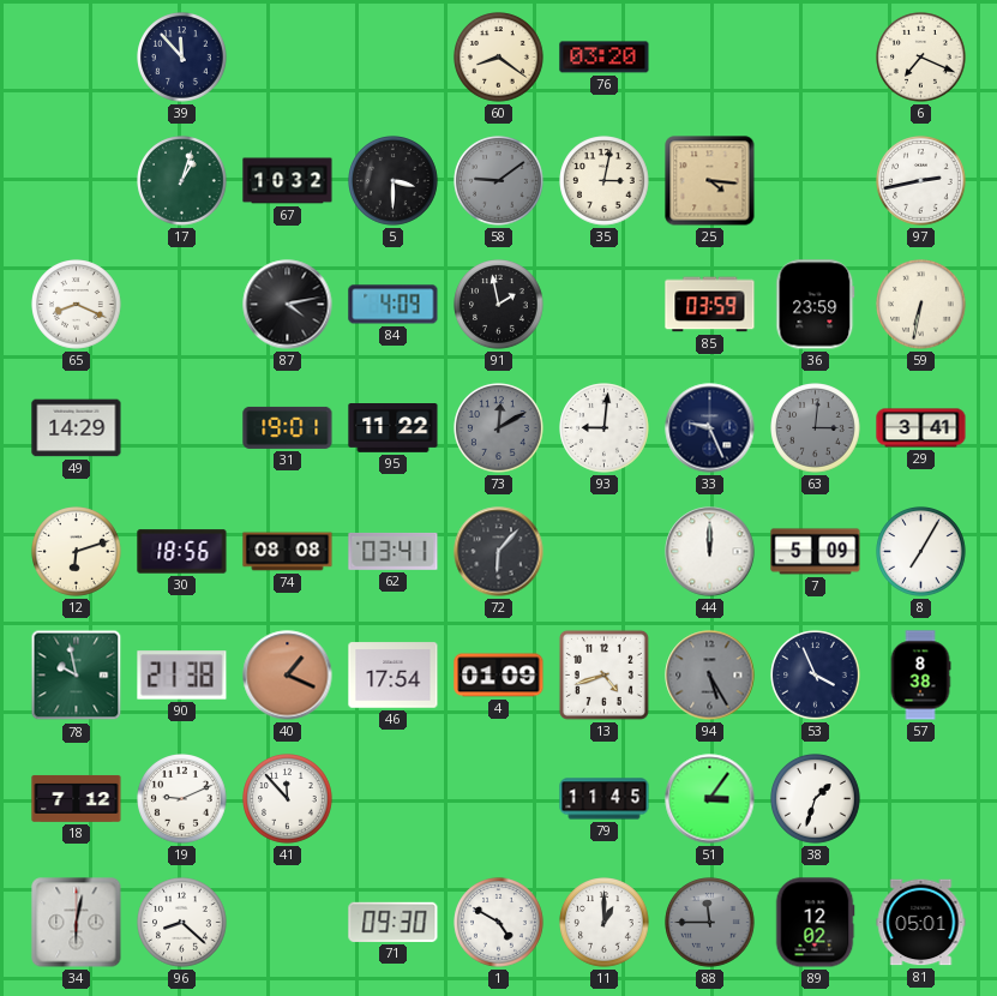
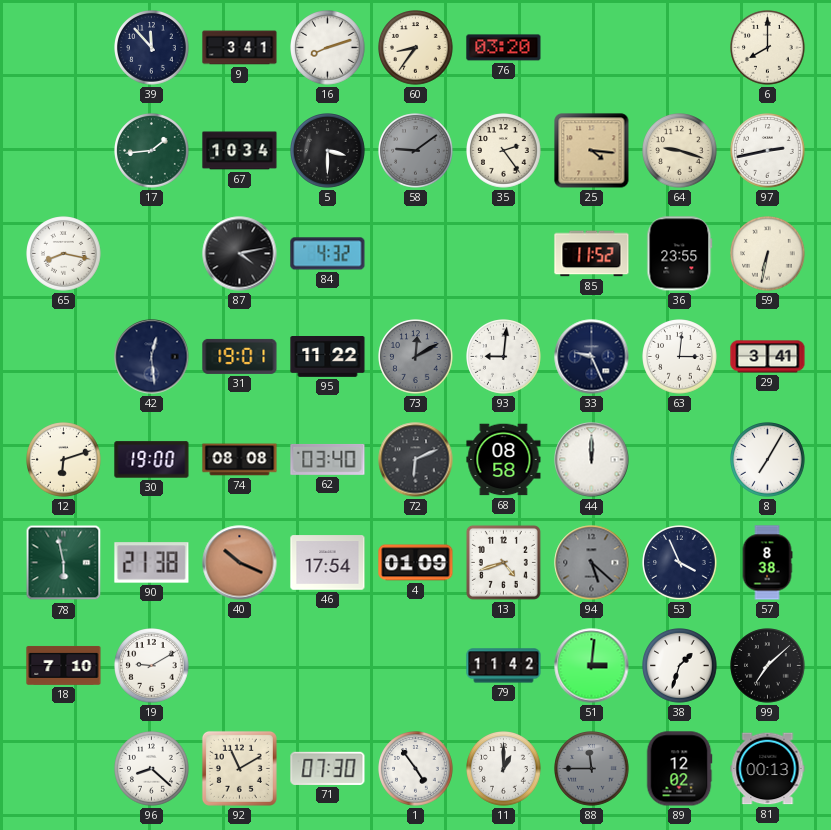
9: none -> 3:41
16: none -> 8:12
60: 8:21 -> 8:36
6: 7:19 -> 8:00
17: 1:03 -> 1:44
67: 10:32 -> 10:34
35: 3:02 -> 2:24
64: none -> 9:18
65: 8:19 -> 8:17
84: 4:09 -> 4:32
91: 1:58 -> none
85: 03:59 -> 11:52
36: 23:59 -> 23:55
49: 14:29 -> none
42: none -> 12:29
63 dial: grey -> white
30: 18:56 -> 19:00
62: 03:41 -> 03:40
72: 6:07 -> 6:11
68: none -> 08:58
7: 5:09 -> none
78: 9:58 -> 5:58
40: 1:19 -> 10:19
94: 5:25 -> 5:22
18: 7:12 -> 7:10
19: 9:11 -> 9:10
41: 11:53 -> none
79: 11:45 -> 11:42
51: 3:06 -> 3:01
99: none -> 7:08
34: 6:02 -> none
92: none -> 11:10
71: 09:30 -> 07:30
1: 4:50 -> 4:54
81: 05:01 -> 00:13
